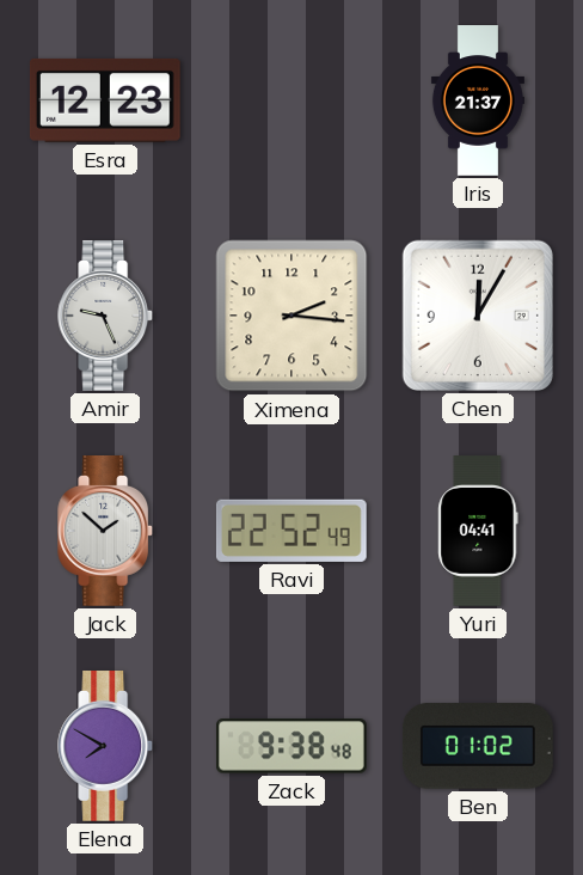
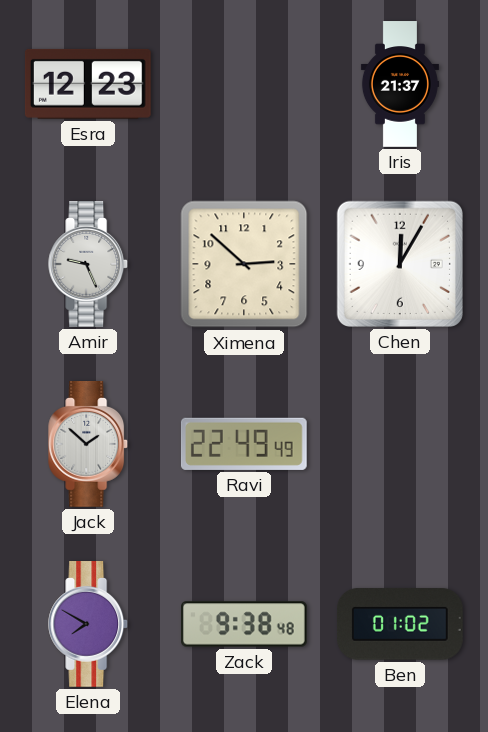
Ximena: 2:16 -> 2:52
Ravi: 22:52 -> 22:49
Yuri: 04:41 -> none
